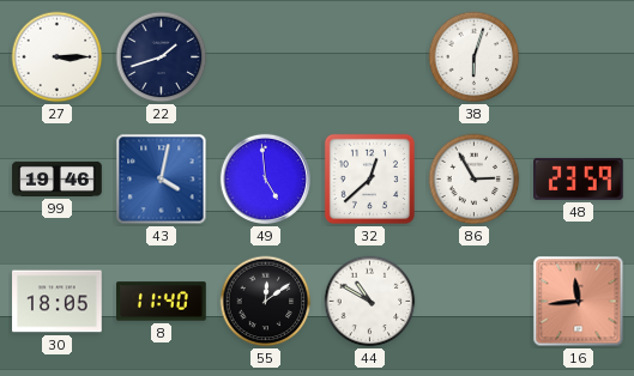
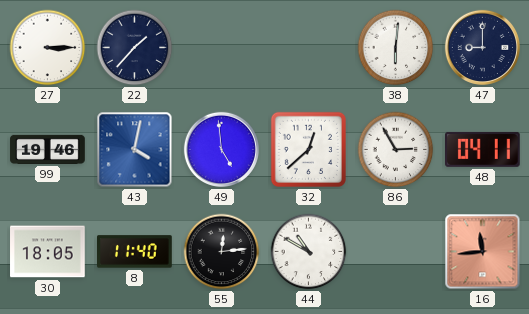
22: 1:42 -> 1:37
38: 6:03 -> 6:01
47: none -> 9:00
48: 23:59 -> 04:11
55: 12:09 -> 12:14
